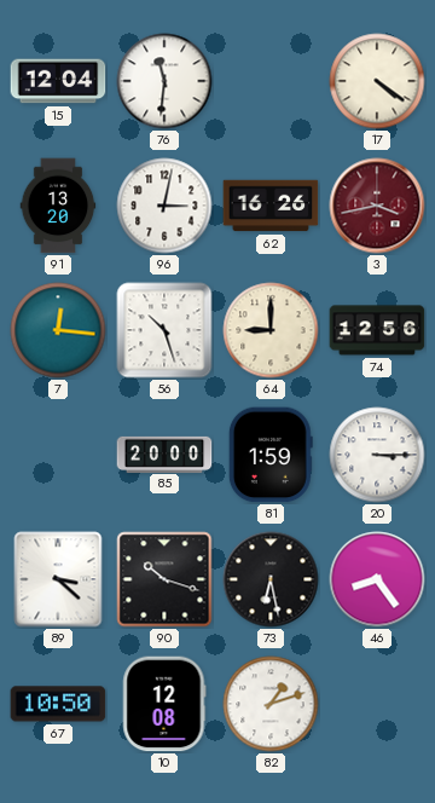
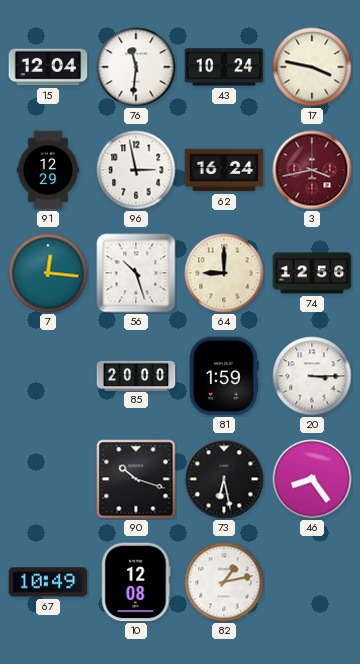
43: none -> 10:24
17: 4:21 -> 3:47
91: 13:20 -> 12:29
96: 3:02 -> 2:58
62: 16:26 -> 16:24
89: 3:22 -> none
67: 10:50 -> 10:49
82: 1:12 -> 1:13
